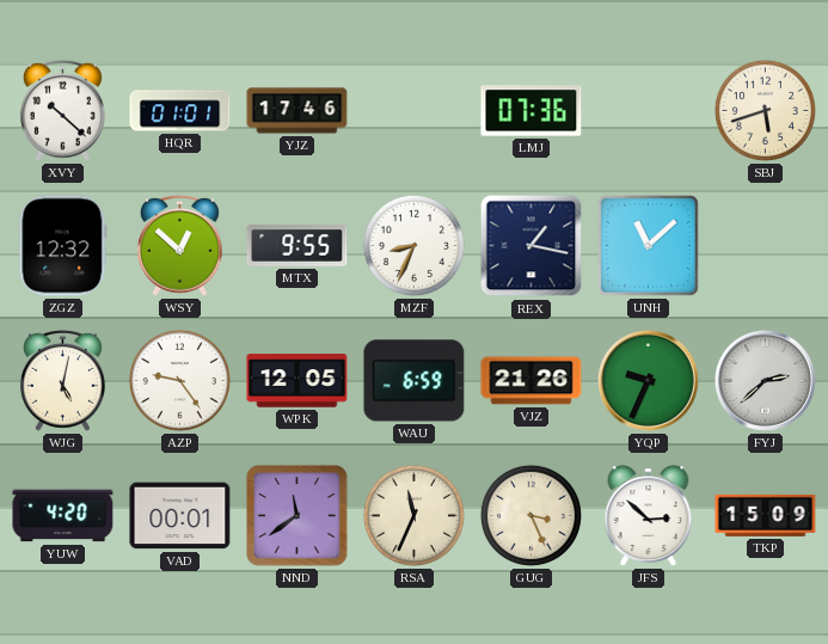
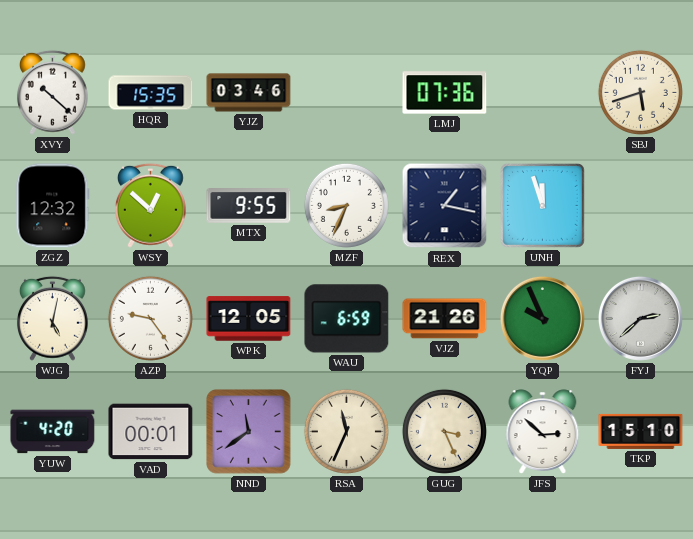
HQR: 01:01 -> 15:35
YJZ: 17:46 -> 03:46
UNH: 11:08 -> 11:57
YQP: 9:34 -> 9:56
TKP: 15:09 -> 15:10
